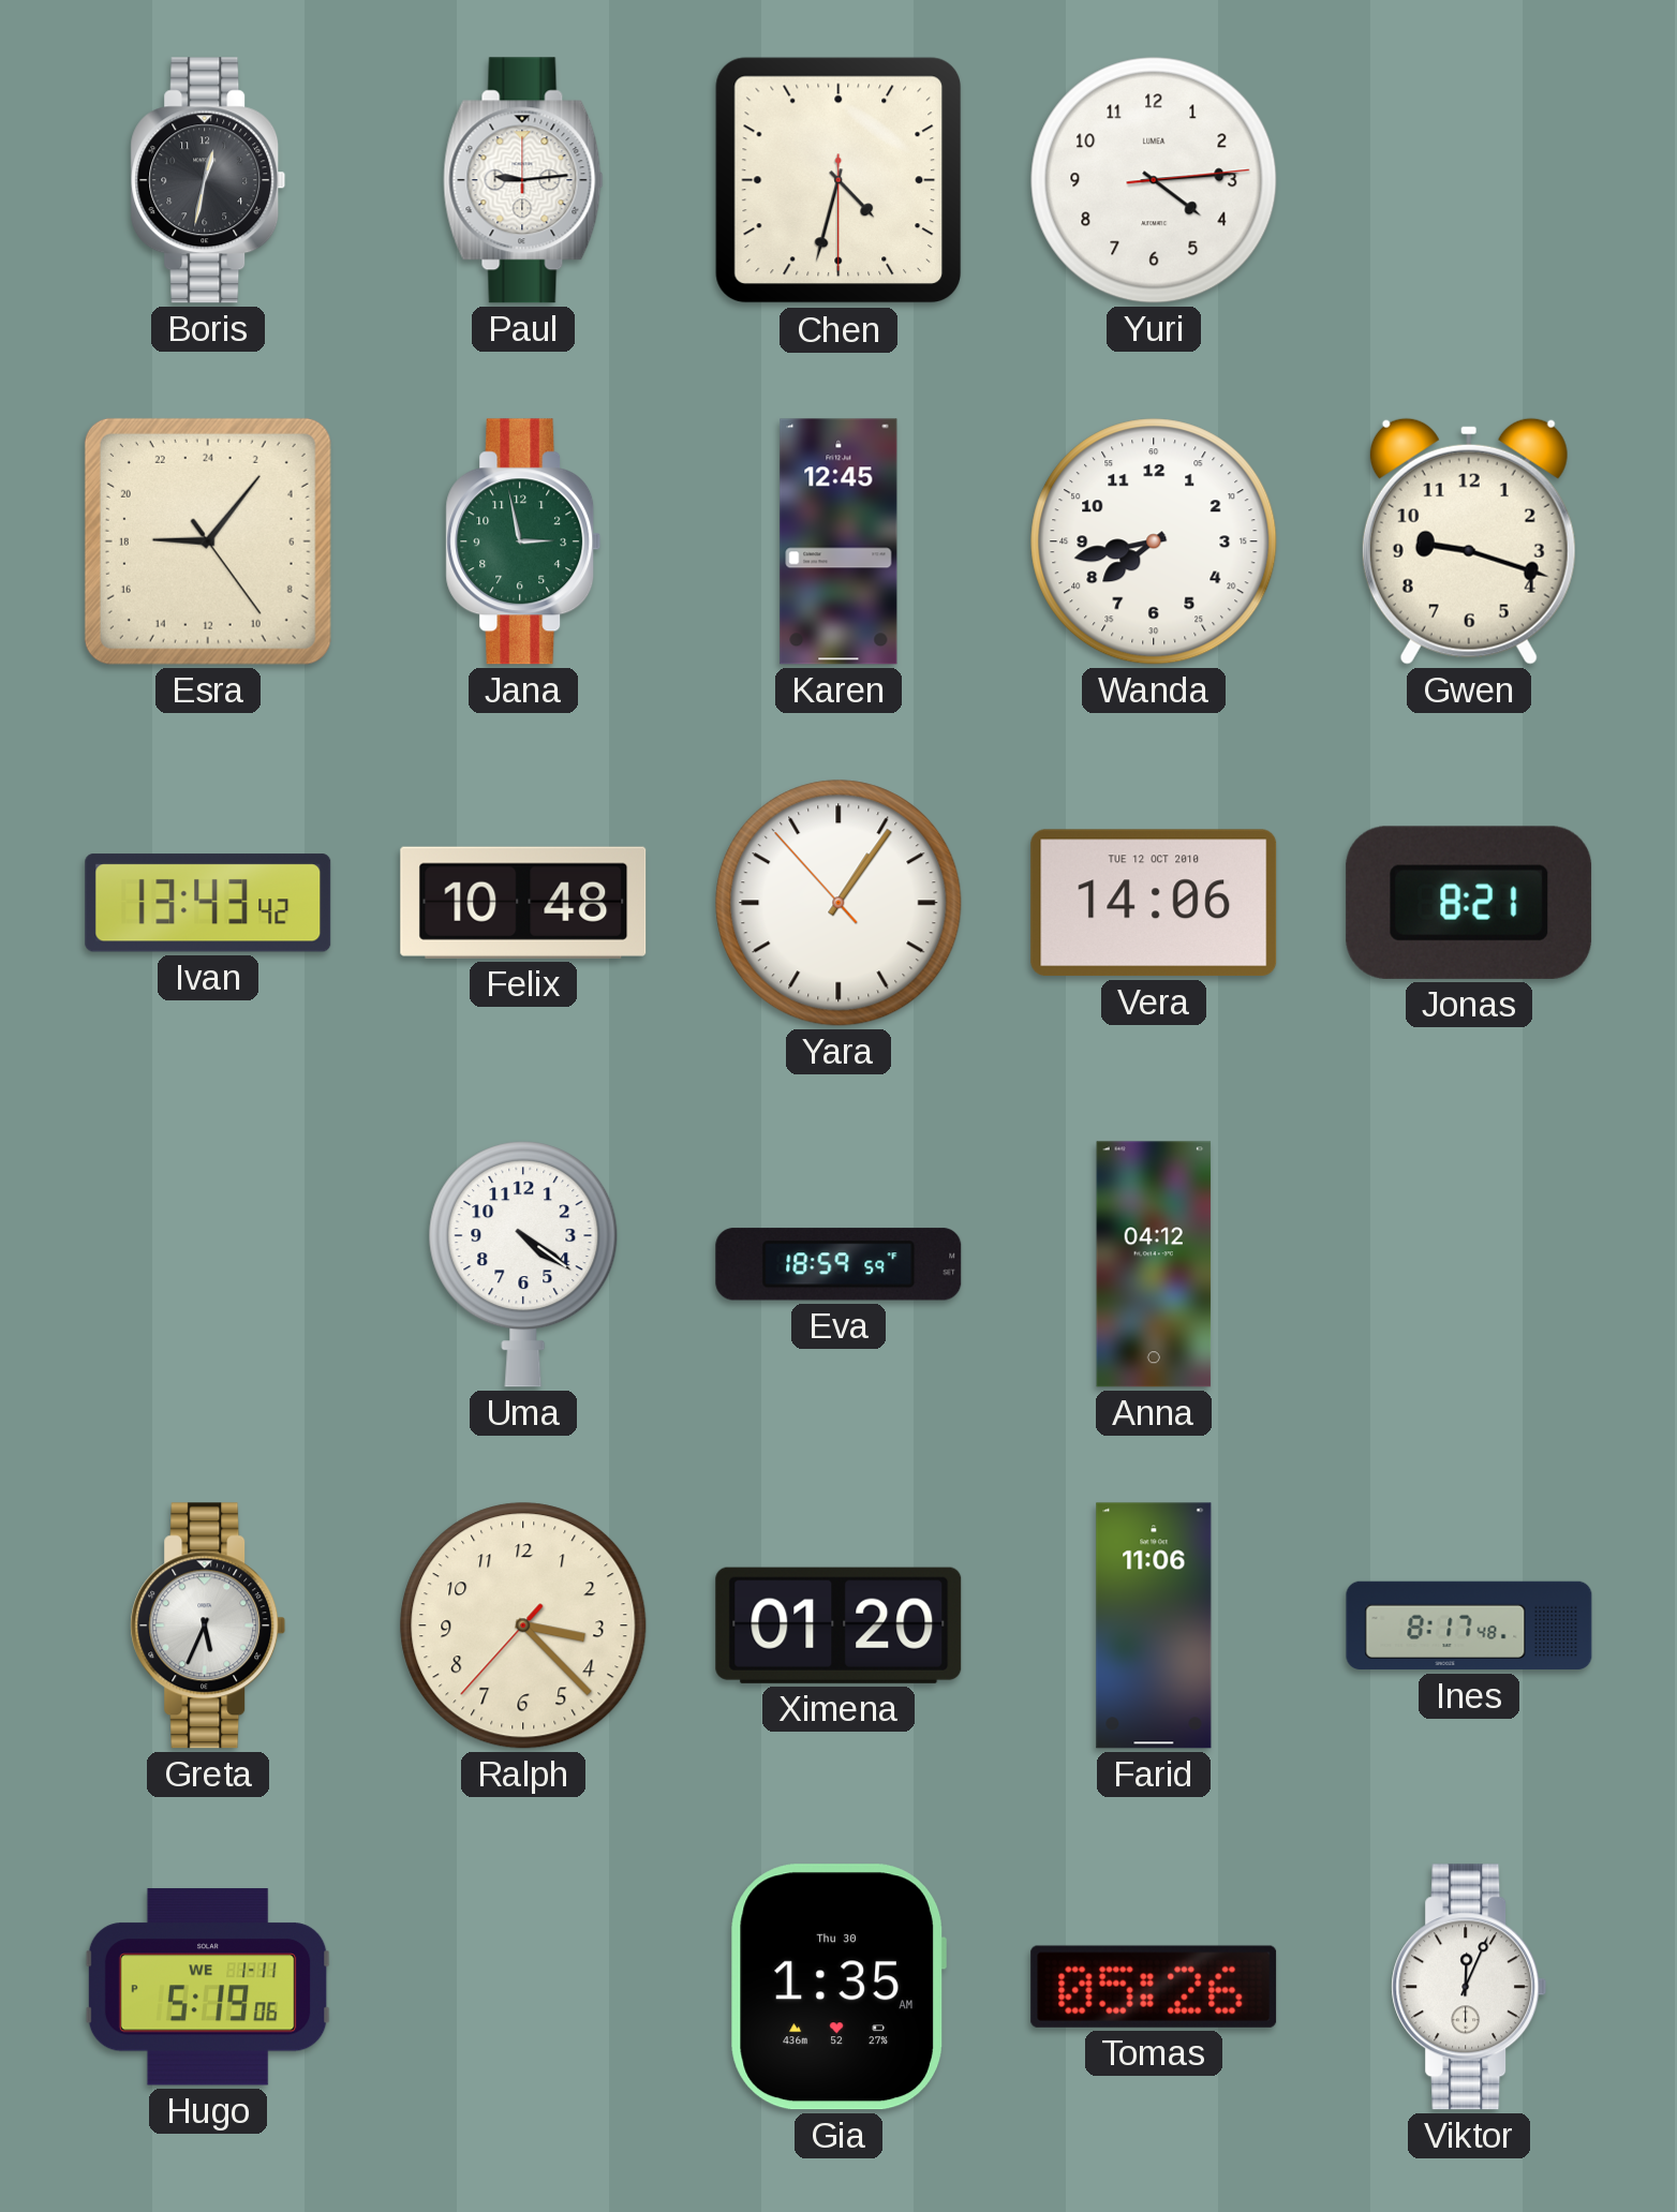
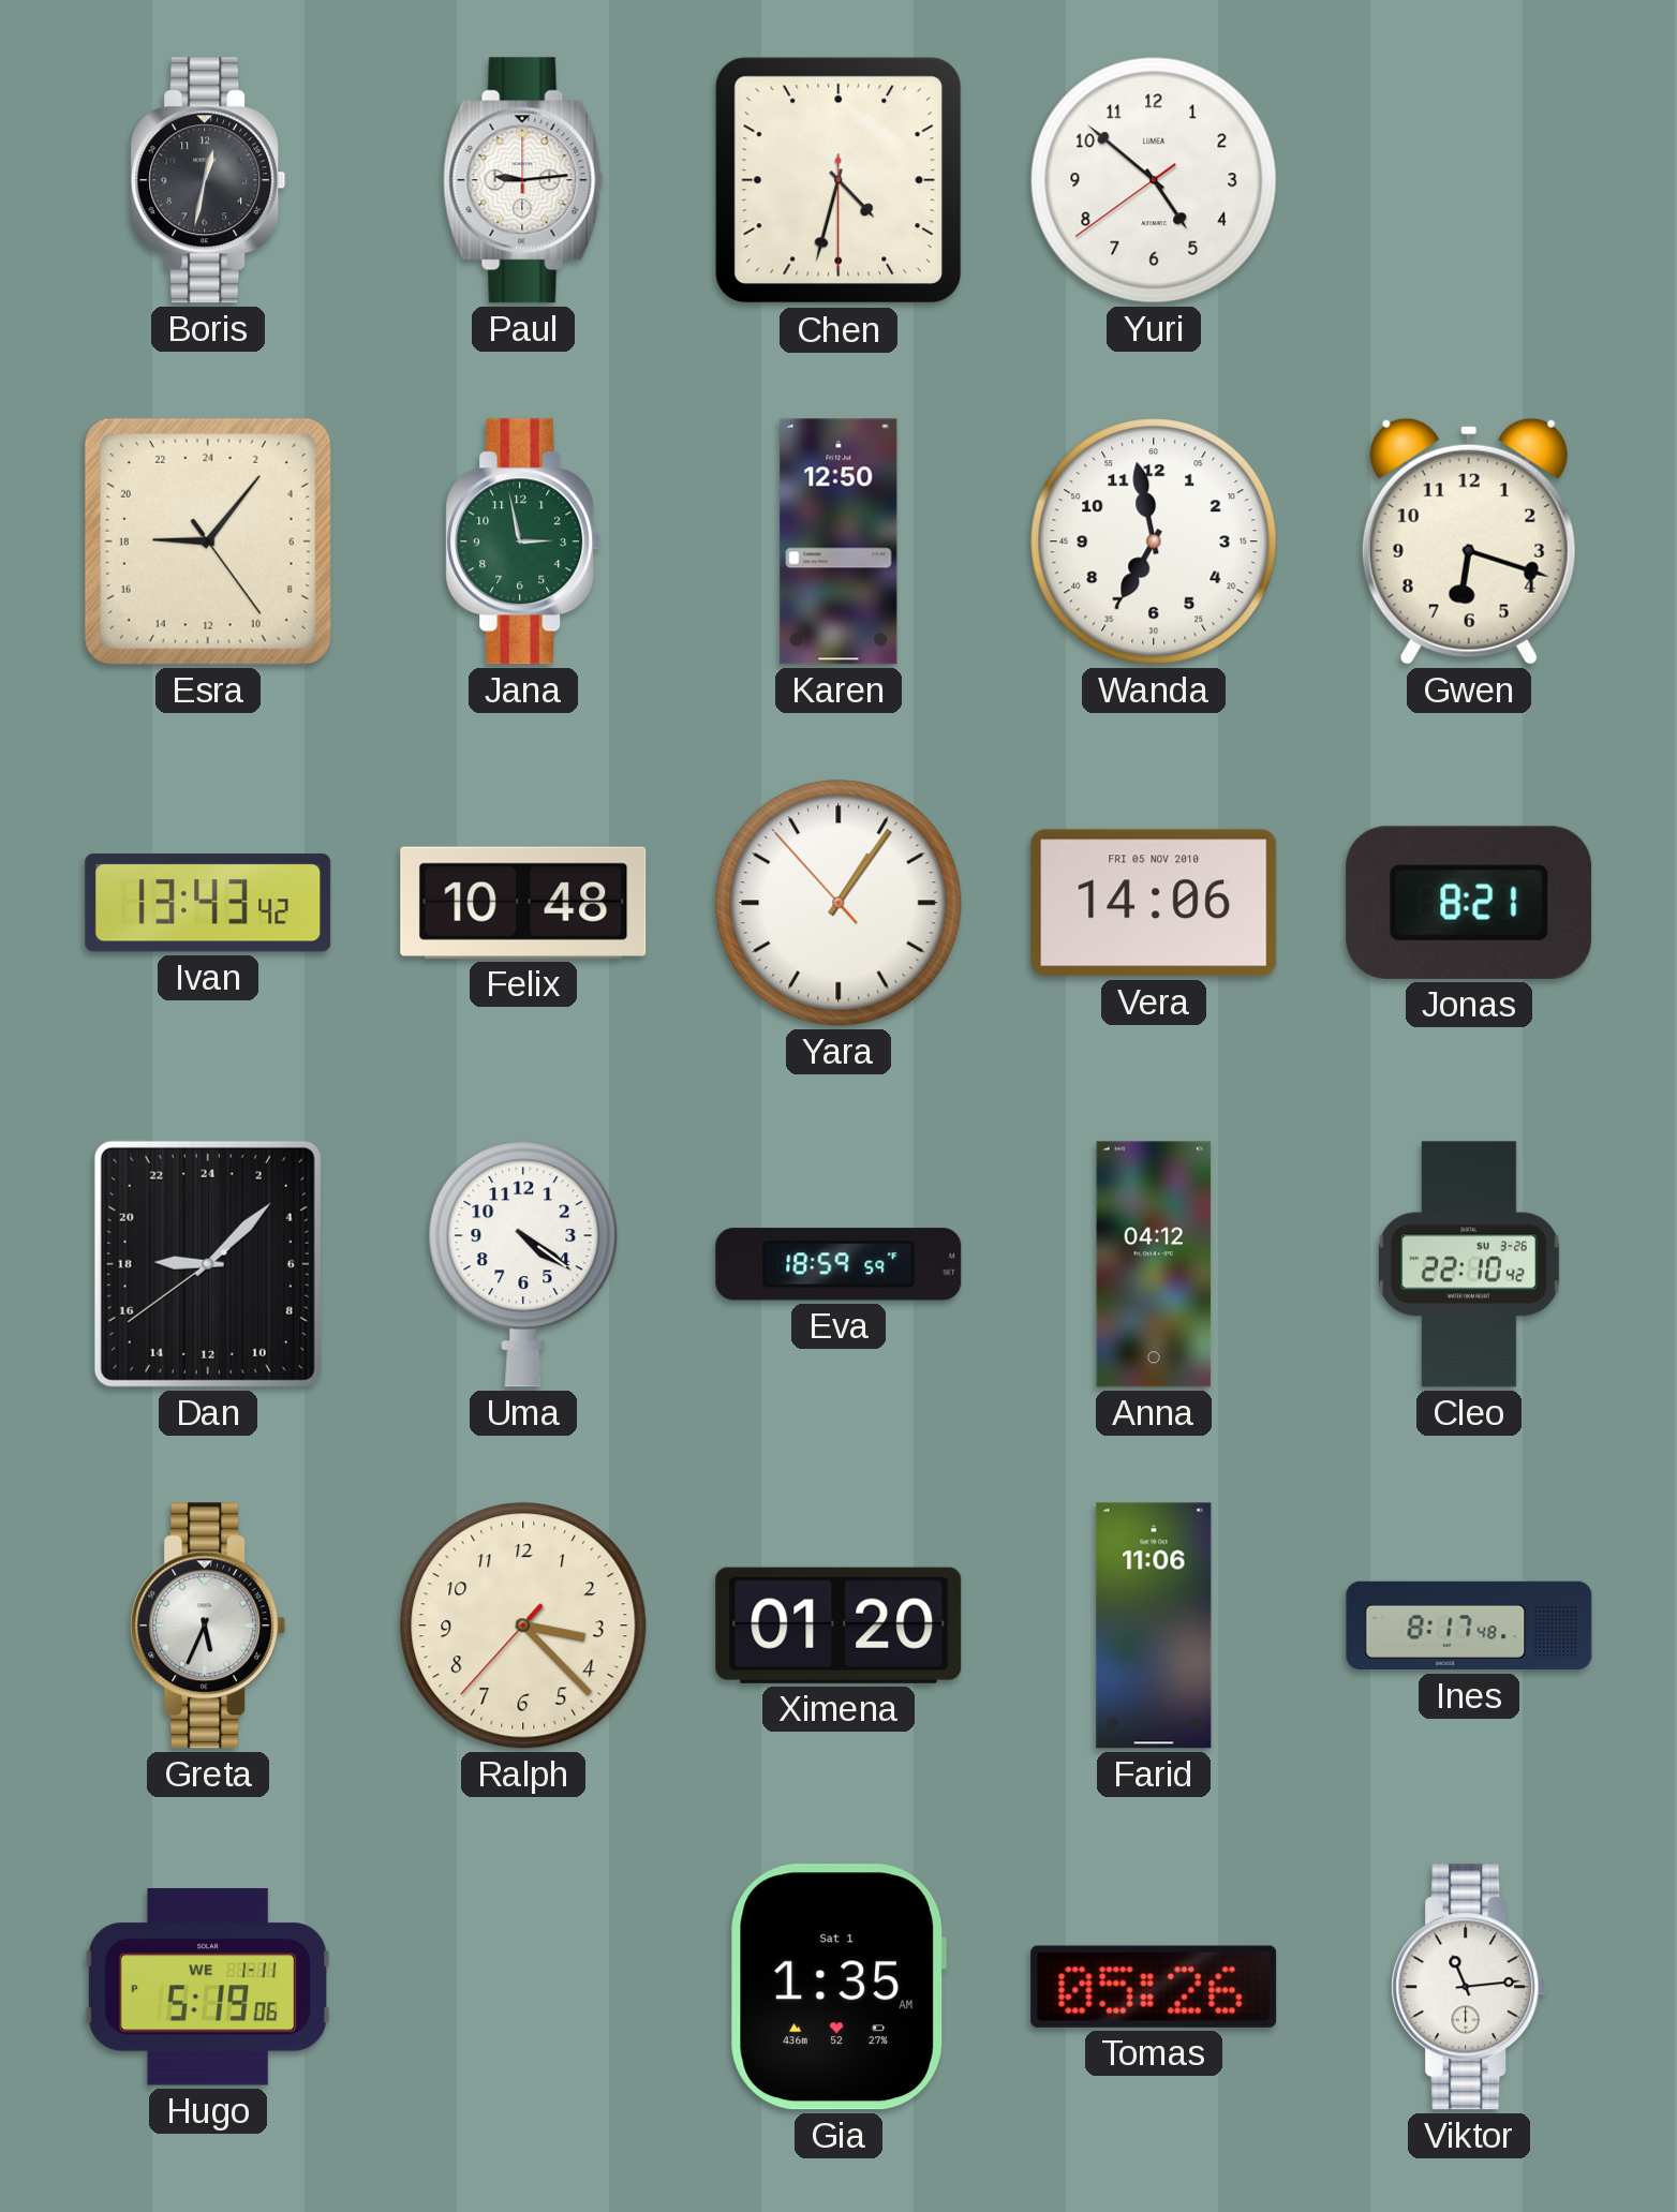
Yuri: 4:14 -> 4:51
Karen: 12:45 -> 12:50
Wanda: 7:43 -> 6:58
Gwen: 9:18 -> 6:18
Vera date: TUE 12 OCT 2010 -> FRI 05 NOV 2010
Dan: none -> 18:07
Cleo: none -> 22:10
Gia date: Thu 30 -> Sat 1
Viktor: 12:04 -> 11:14
